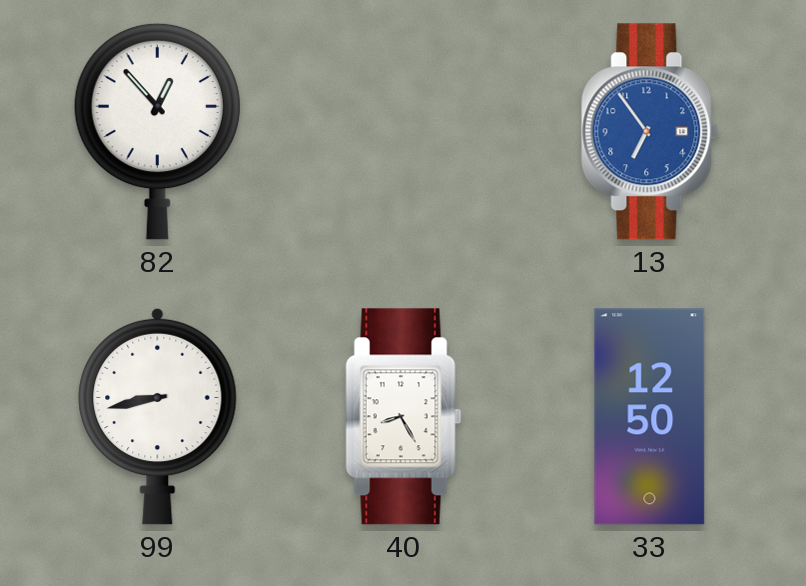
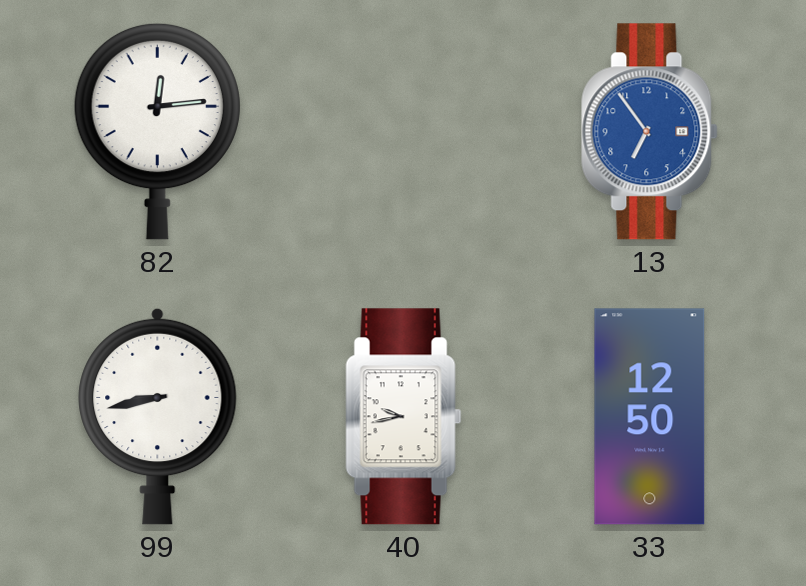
82: 12:53 -> 12:14
40: 8:25 -> 9:43
